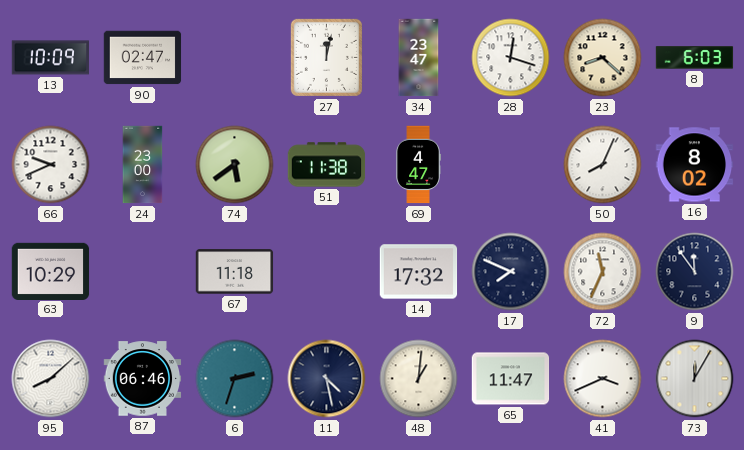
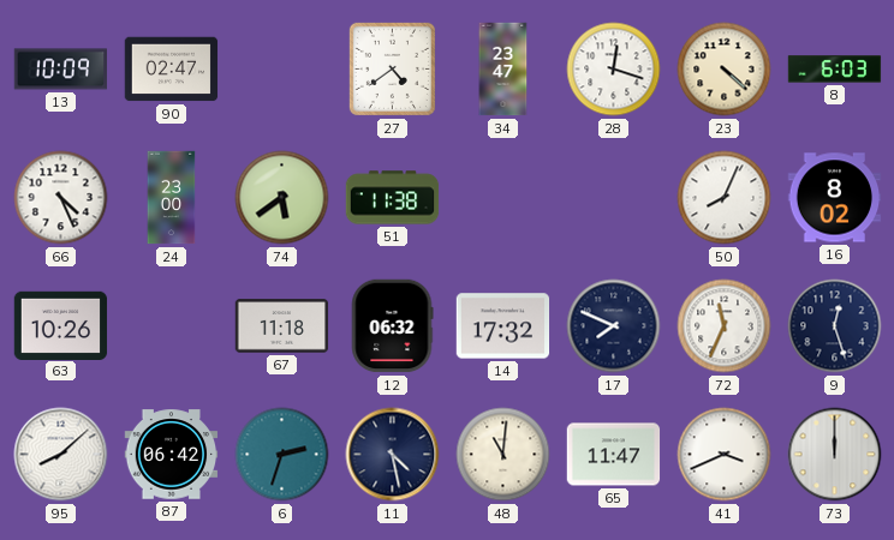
27: 12:02 -> 4:39
23: 8:22 -> 4:22
66: 9:41 -> 4:26
69: 4:47 -> none
63: 10:29 -> 10:26
12: none -> 06:32
9: 11:54 -> 12:27
87: 06:46 -> 06:42
48: 1:01 -> 11:01
73: 12:05 -> 12:00
